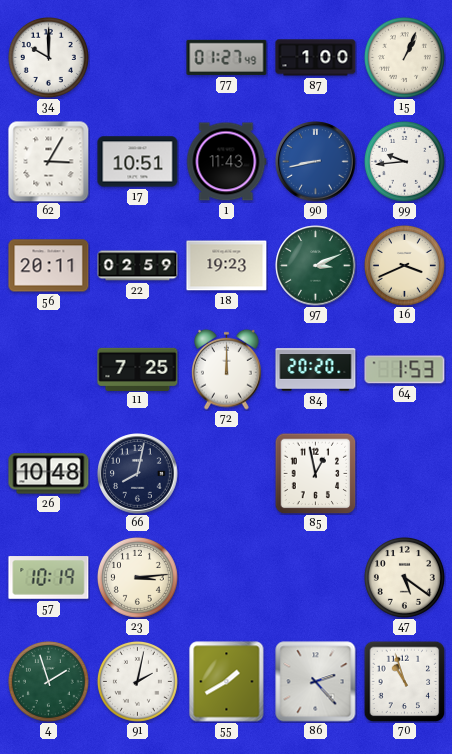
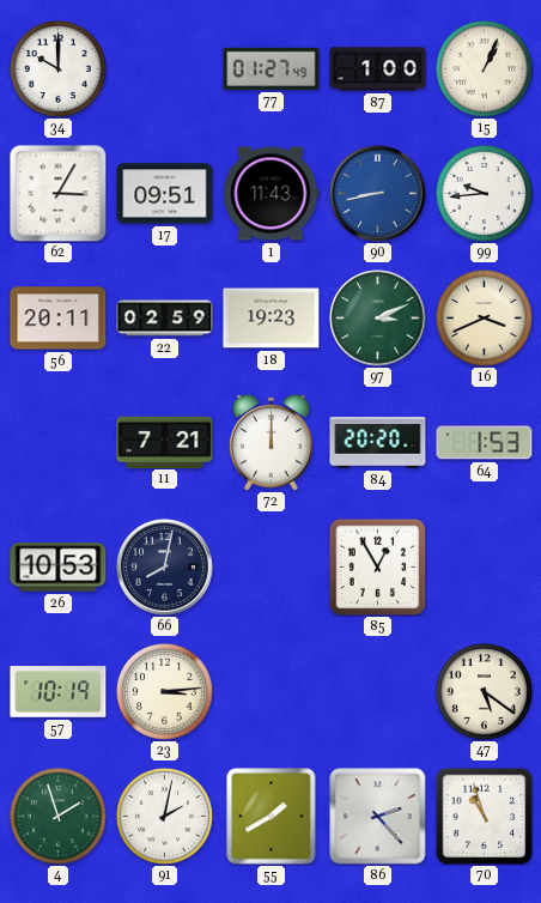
17: 10:51 -> 09:51
11: 7:25 -> 7:21
26: 10:48 -> 10:53
85: 12:58 -> 12:55
